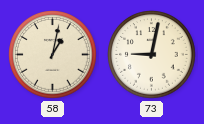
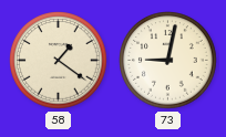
58: 1:02 -> 1:21
